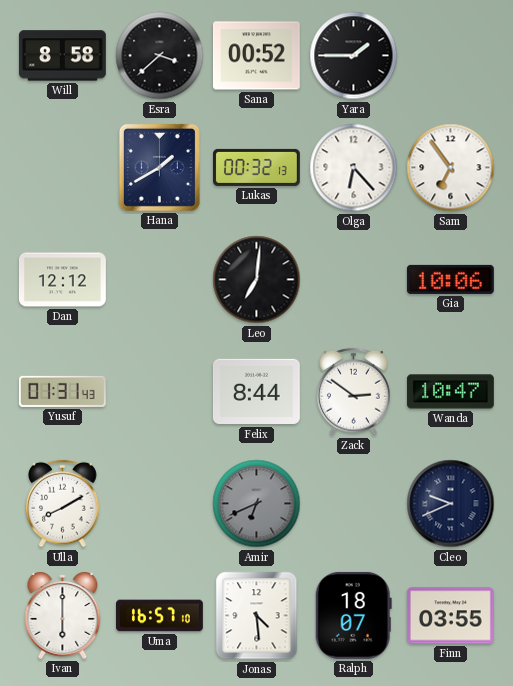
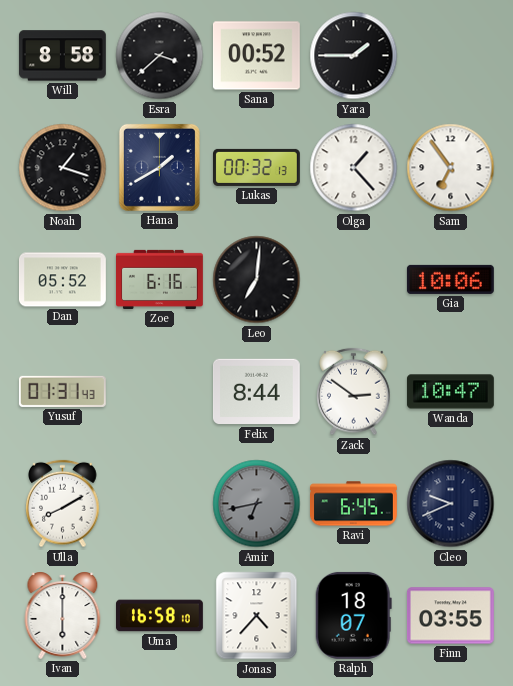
Noah: none -> 1:18
Olga: 6:23 -> 1:23
Dan: 12:12 -> 05:52
Zoe: none -> 6:16
Amir: 6:41 -> 6:43
Ravi: none -> 6:45
Uma: 16:57 -> 16:58
Jonas: 4:29 -> 4:37
